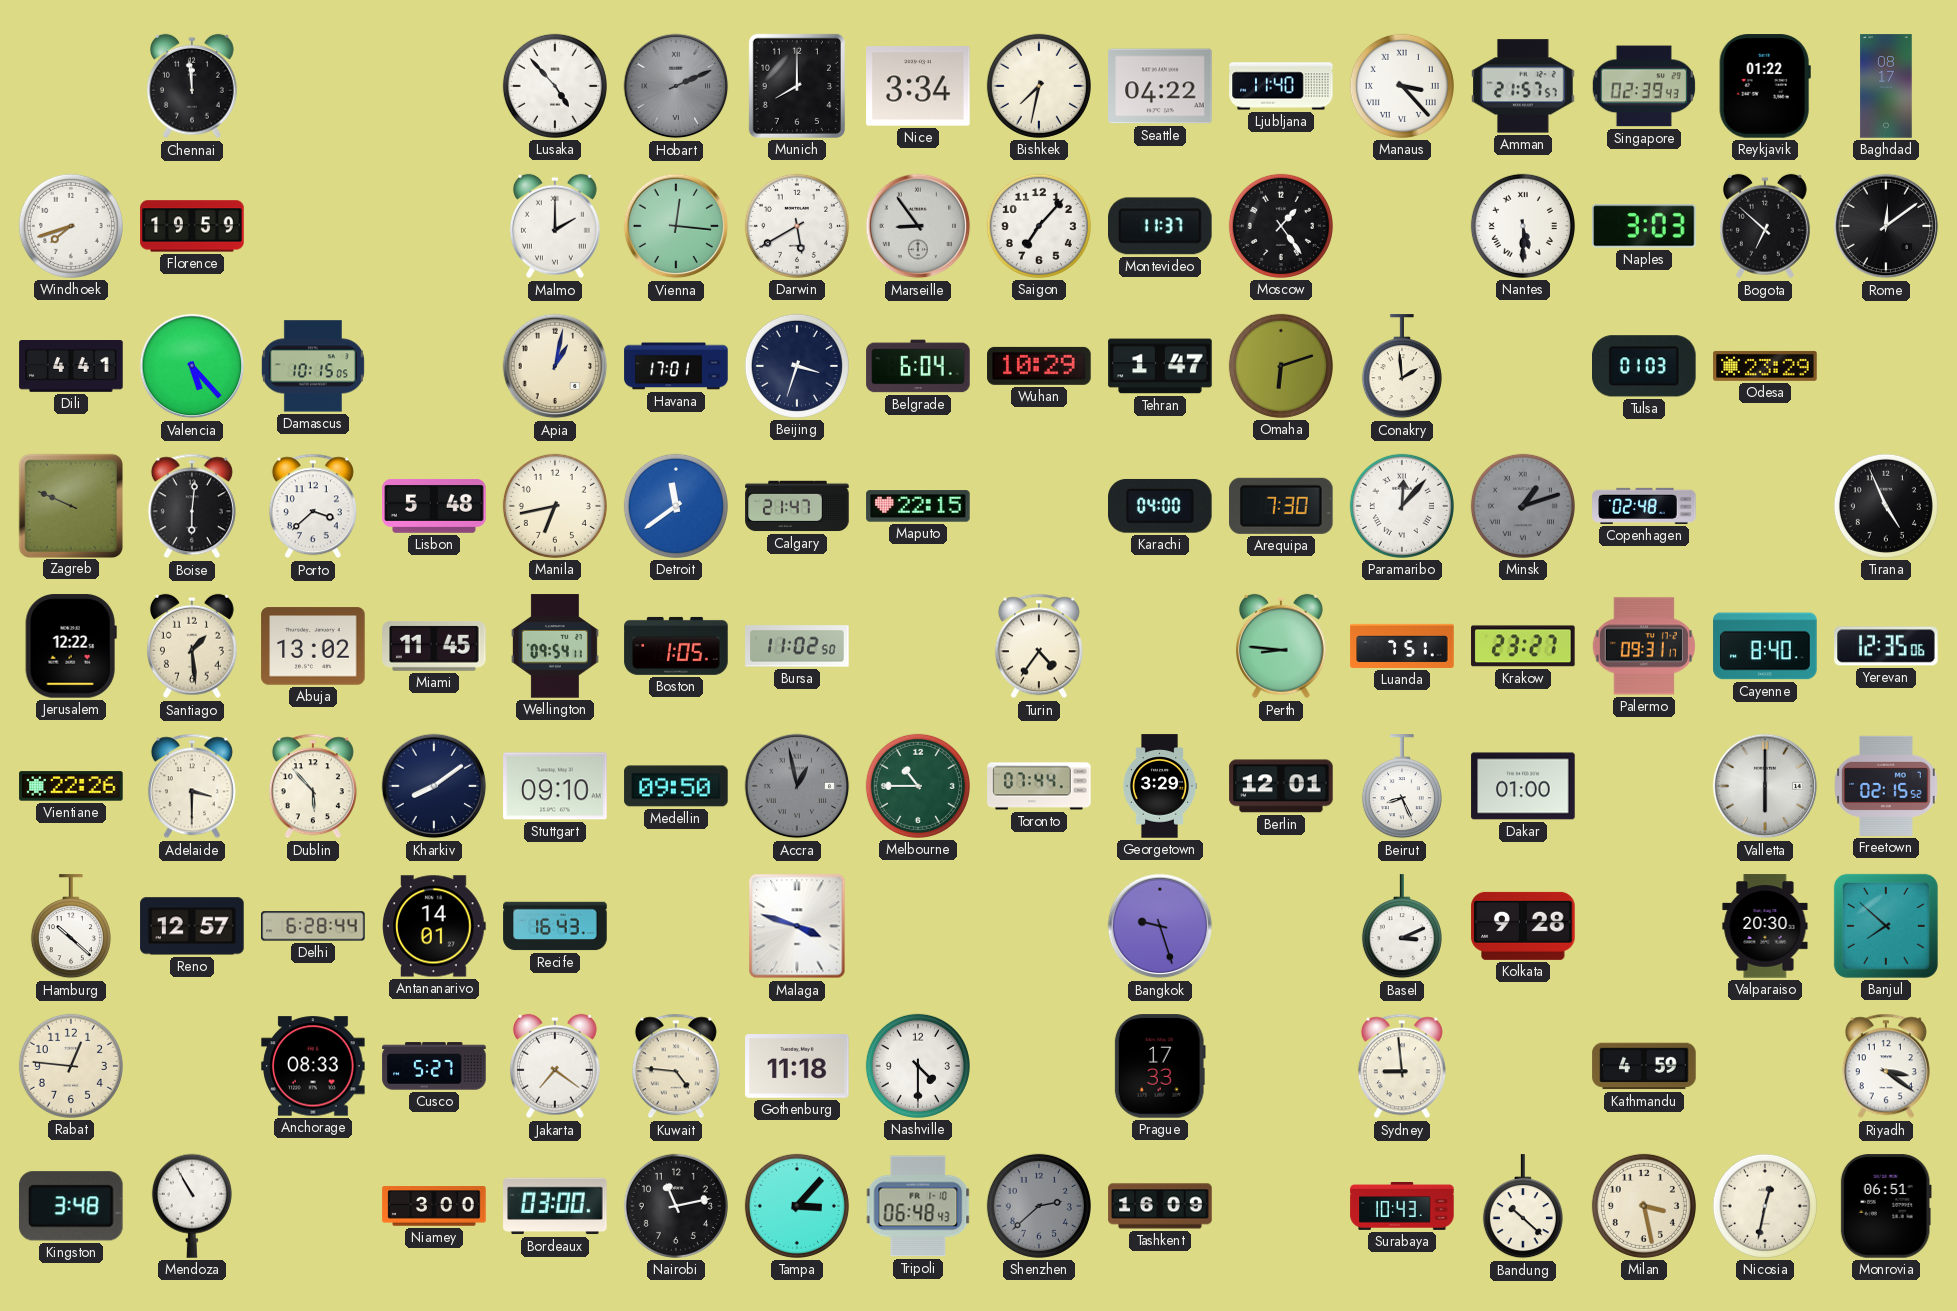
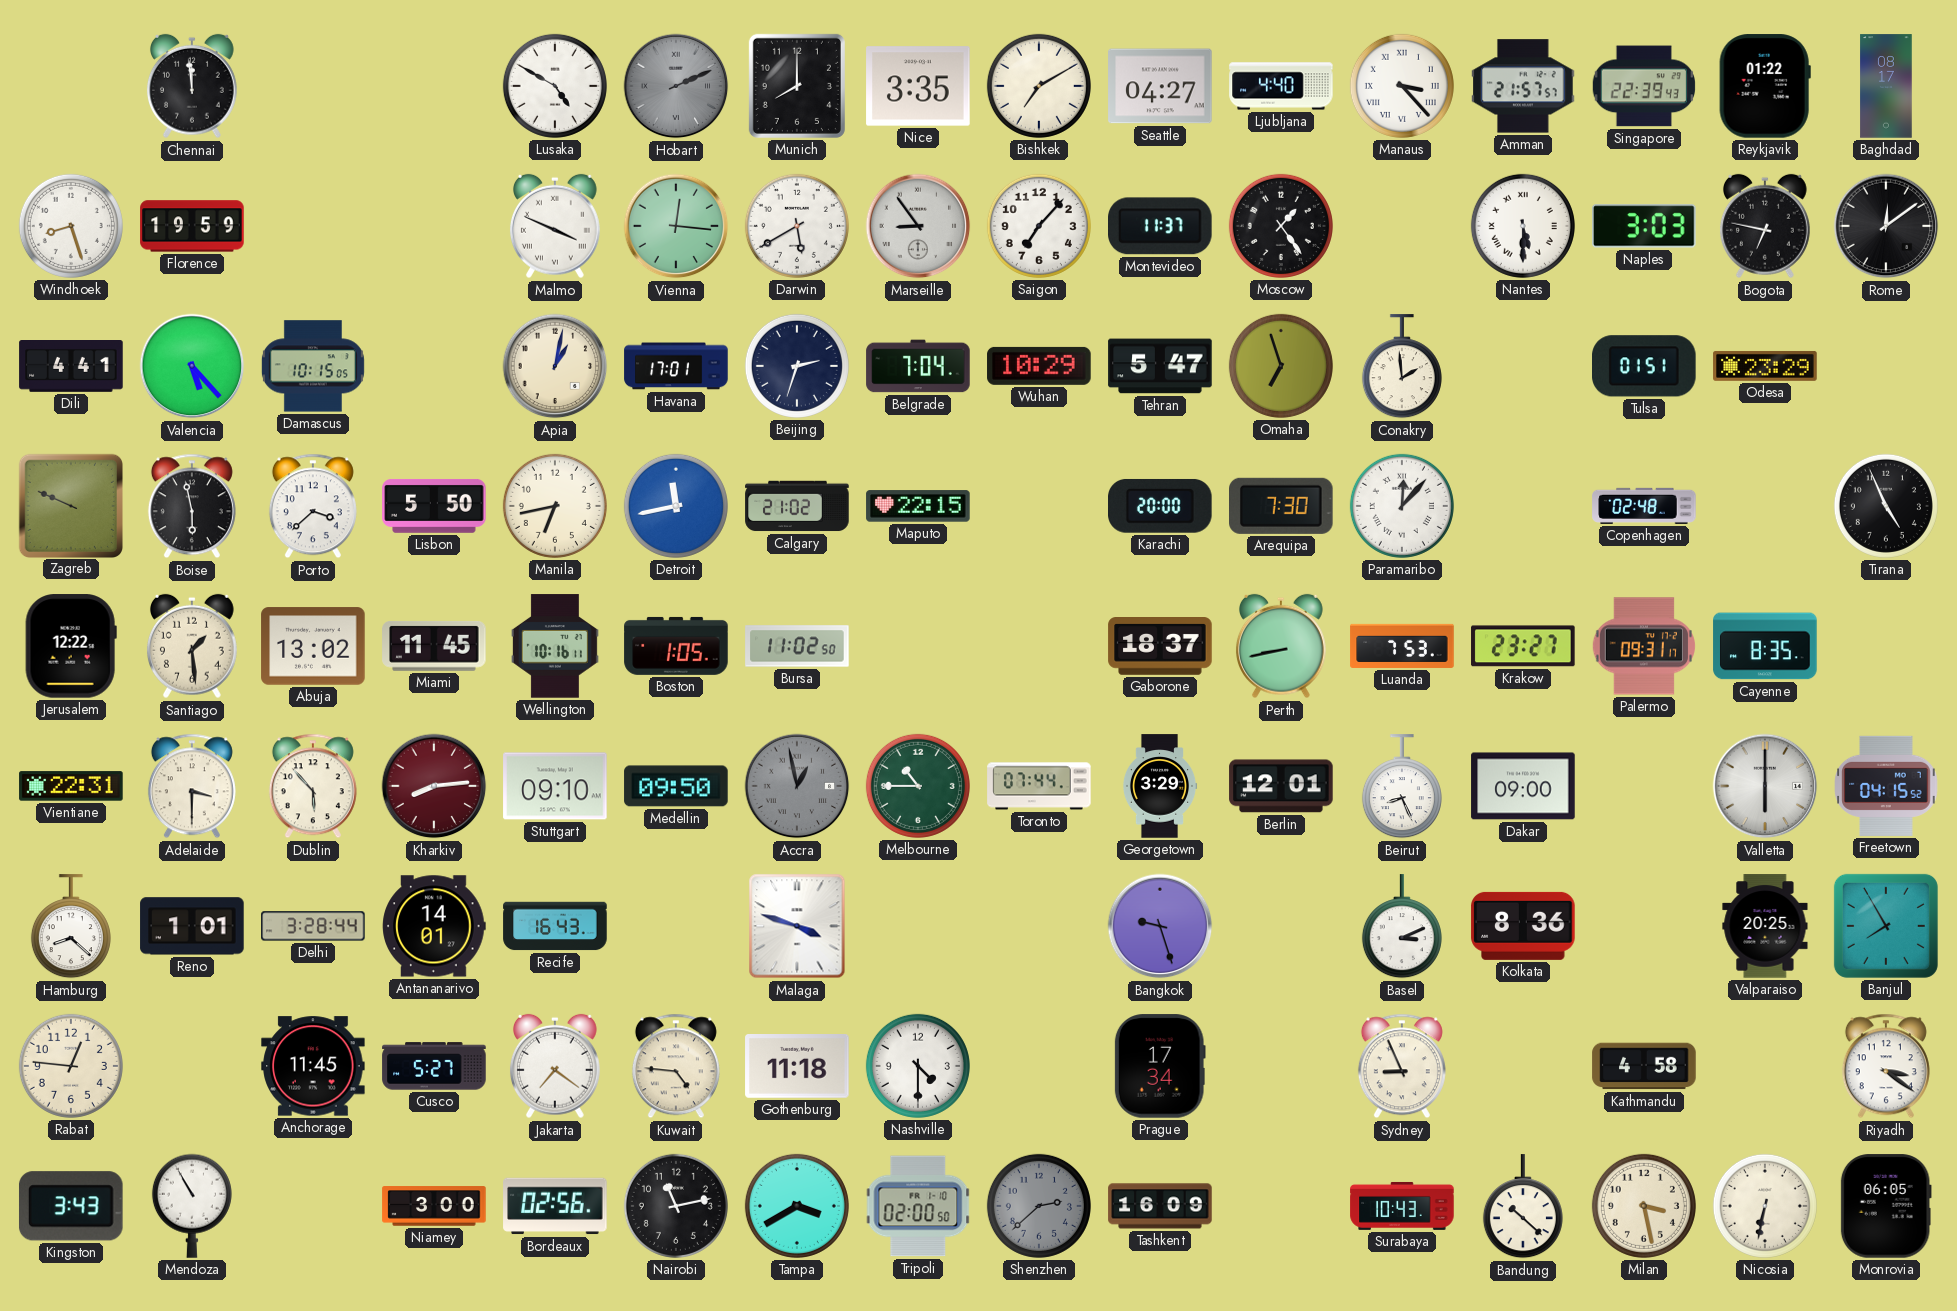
Lusaka: 4:53 -> 4:50
Nice: 3:34 -> 3:35
Bishkek: 7:32 -> 7:10
Seattle: 04:22 -> 04:27
Ljubljana: 11:40 -> 4:40
Singapore: 02:39 -> 22:39
Windhoek: 7:42 -> 8:27
Malmo: 2:00 -> 3:49
Bogota: 6:52 -> 6:47
Beijing: 3:33 -> 2:33
Belgrade: 6:04 -> 7:04
Tehran: 1:47 -> 5:47
Omaha: 6:12 -> 6:57
Tulsa: 01:03 -> 01:51
Boise: 6:01 -> 5:58
Lisbon: 5:48 -> 5:50
Detroit: 11:39 -> 11:43
Calgary: 21:47 -> 21:02
Karachi: 04:00 -> 20:00
Minsk: 1:12 -> none
Wellington: 09:54 -> 10:16
Turin: 4:36 -> none
Gaborone: none -> 18:37
Perth: 8:46 -> 8:43
Luanda: 7:51 -> 7:53
Cayenne: 8:40 -> 8:35
Yerevan: 12:35 -> none
Vientiane: 22:26 -> 22:31
Kharkiv: 8:09 -> 8:14
Kharkiv dial: navy -> burgundy
Dakar: 01:00 -> 09:00
Freetown: 02:15 -> 04:15
Hamburg: 10:22 -> 8:22
Reno: 12:57 -> 1:01
Delhi: 6:28 -> 3:28
Kolkata: 9:28 -> 8:36
Valparaiso: 20:30 -> 20:25
Banjul: 7:52 -> 7:55
Anchorage: 08:33 -> 11:45
Prague: 17:33 -> 17:34
Sydney: 8:59 -> 8:56
Kathmandu: 4:59 -> 4:58
Kingston: 3:48 -> 3:43
Bordeaux: 03:00 -> 02:56
Tampa: 3:07 -> 3:40
Tripoli: 06:48 -> 02:00
Nicosia: 12:32 -> 6:32
Monrovia: 06:51 -> 06:05
